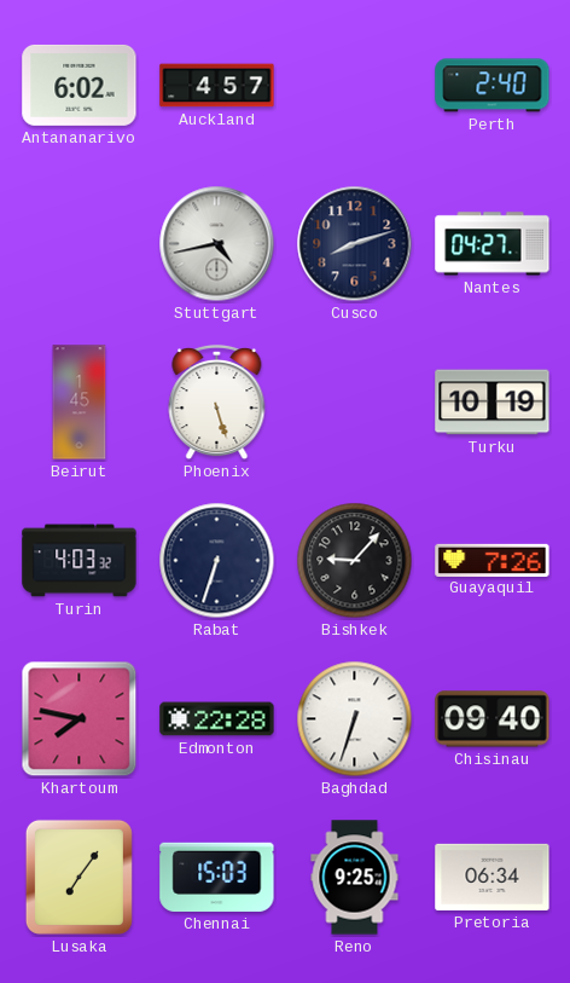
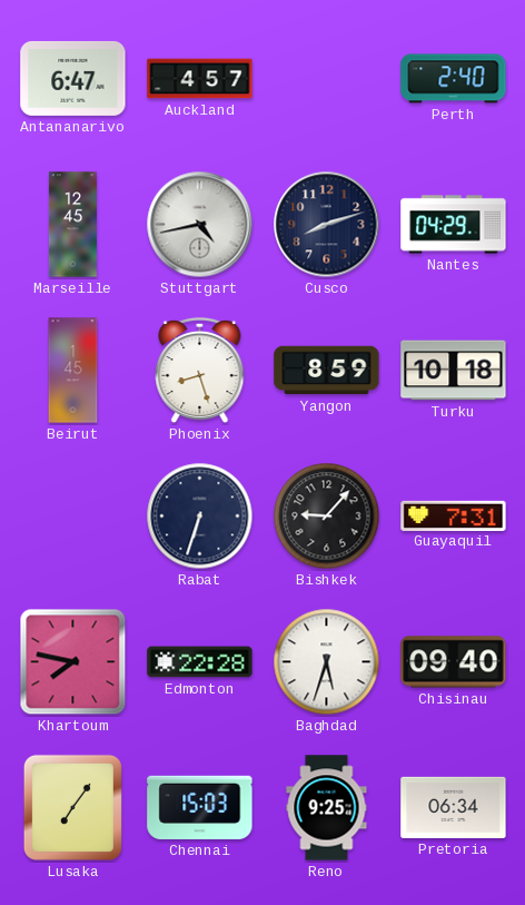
Antananarivo: 6:02 -> 6:47
Marseille: none -> 12:45
Nantes: 04:27 -> 04:29
Phoenix: 5:27 -> 8:27
Yangon: none -> 8:59
Turku: 10:19 -> 10:18
Turin: 4:03 -> none
Guayaquil: 7:26 -> 7:31
Baghdad: 6:33 -> 5:33
